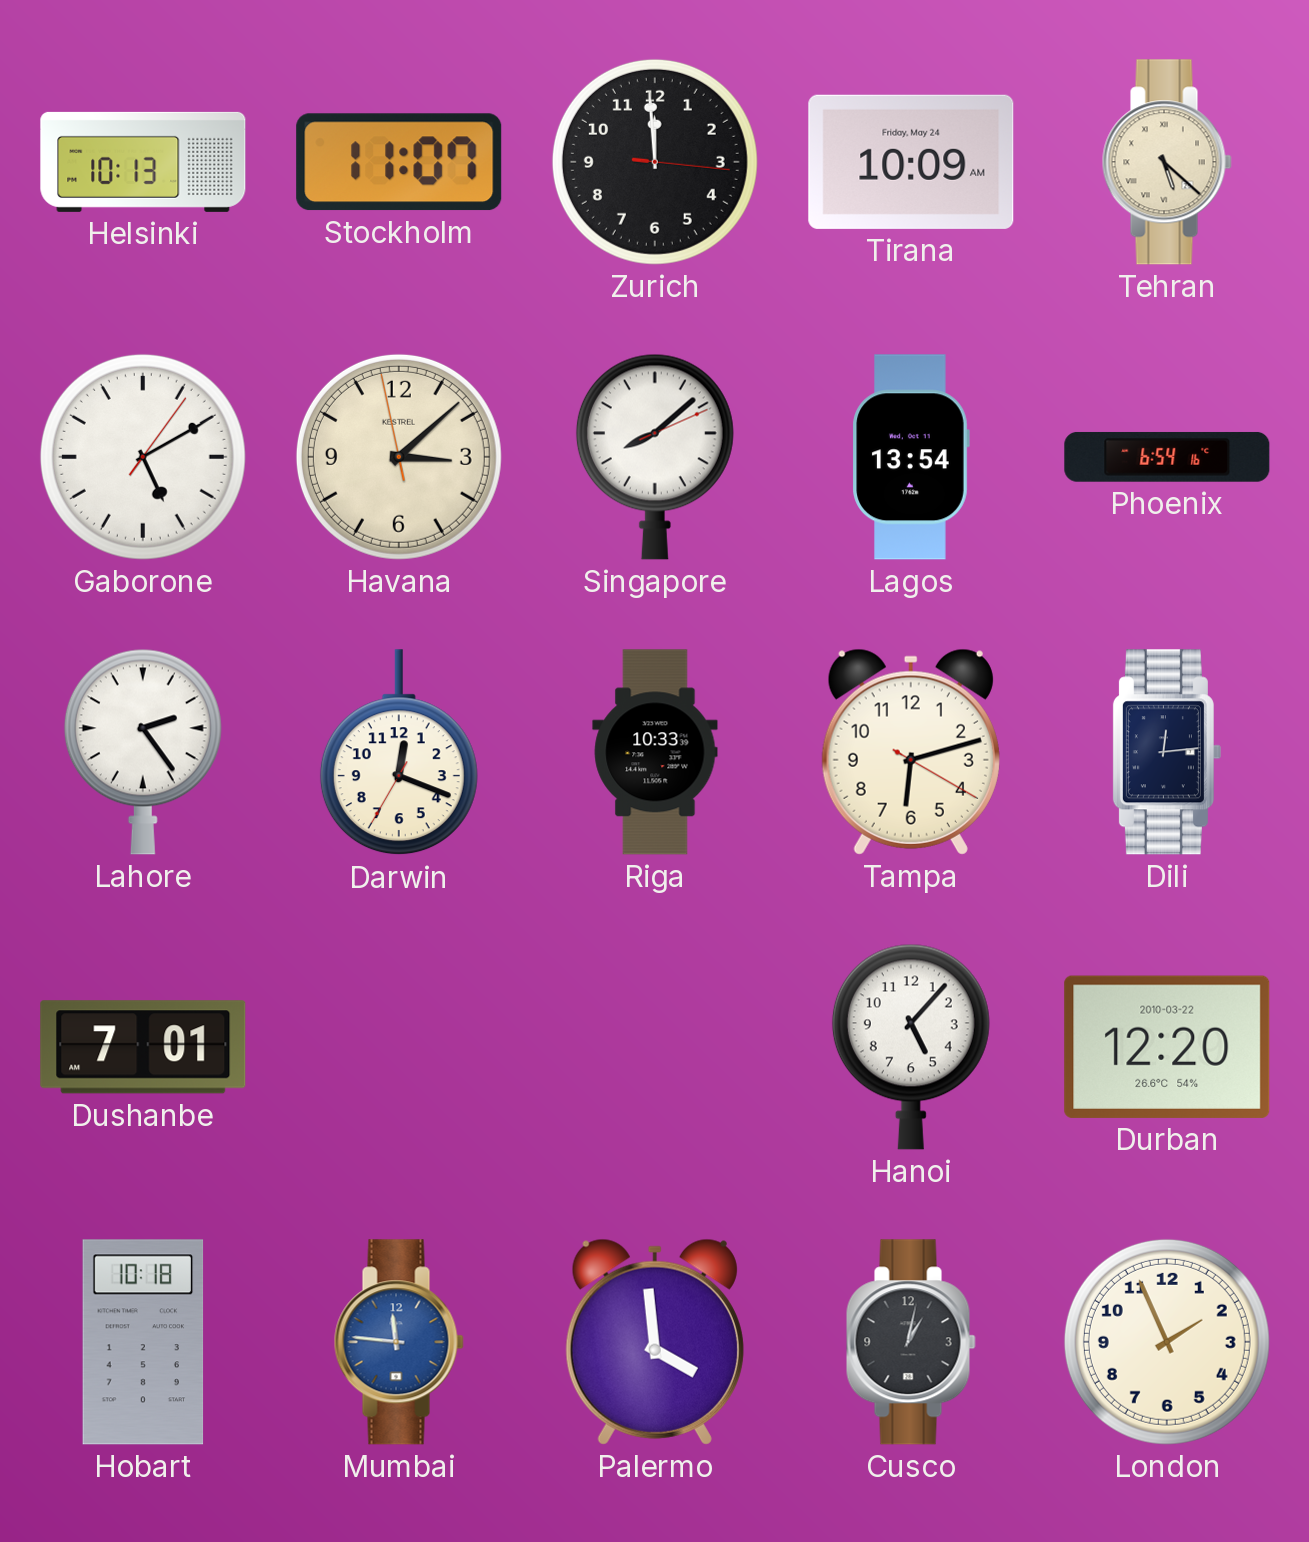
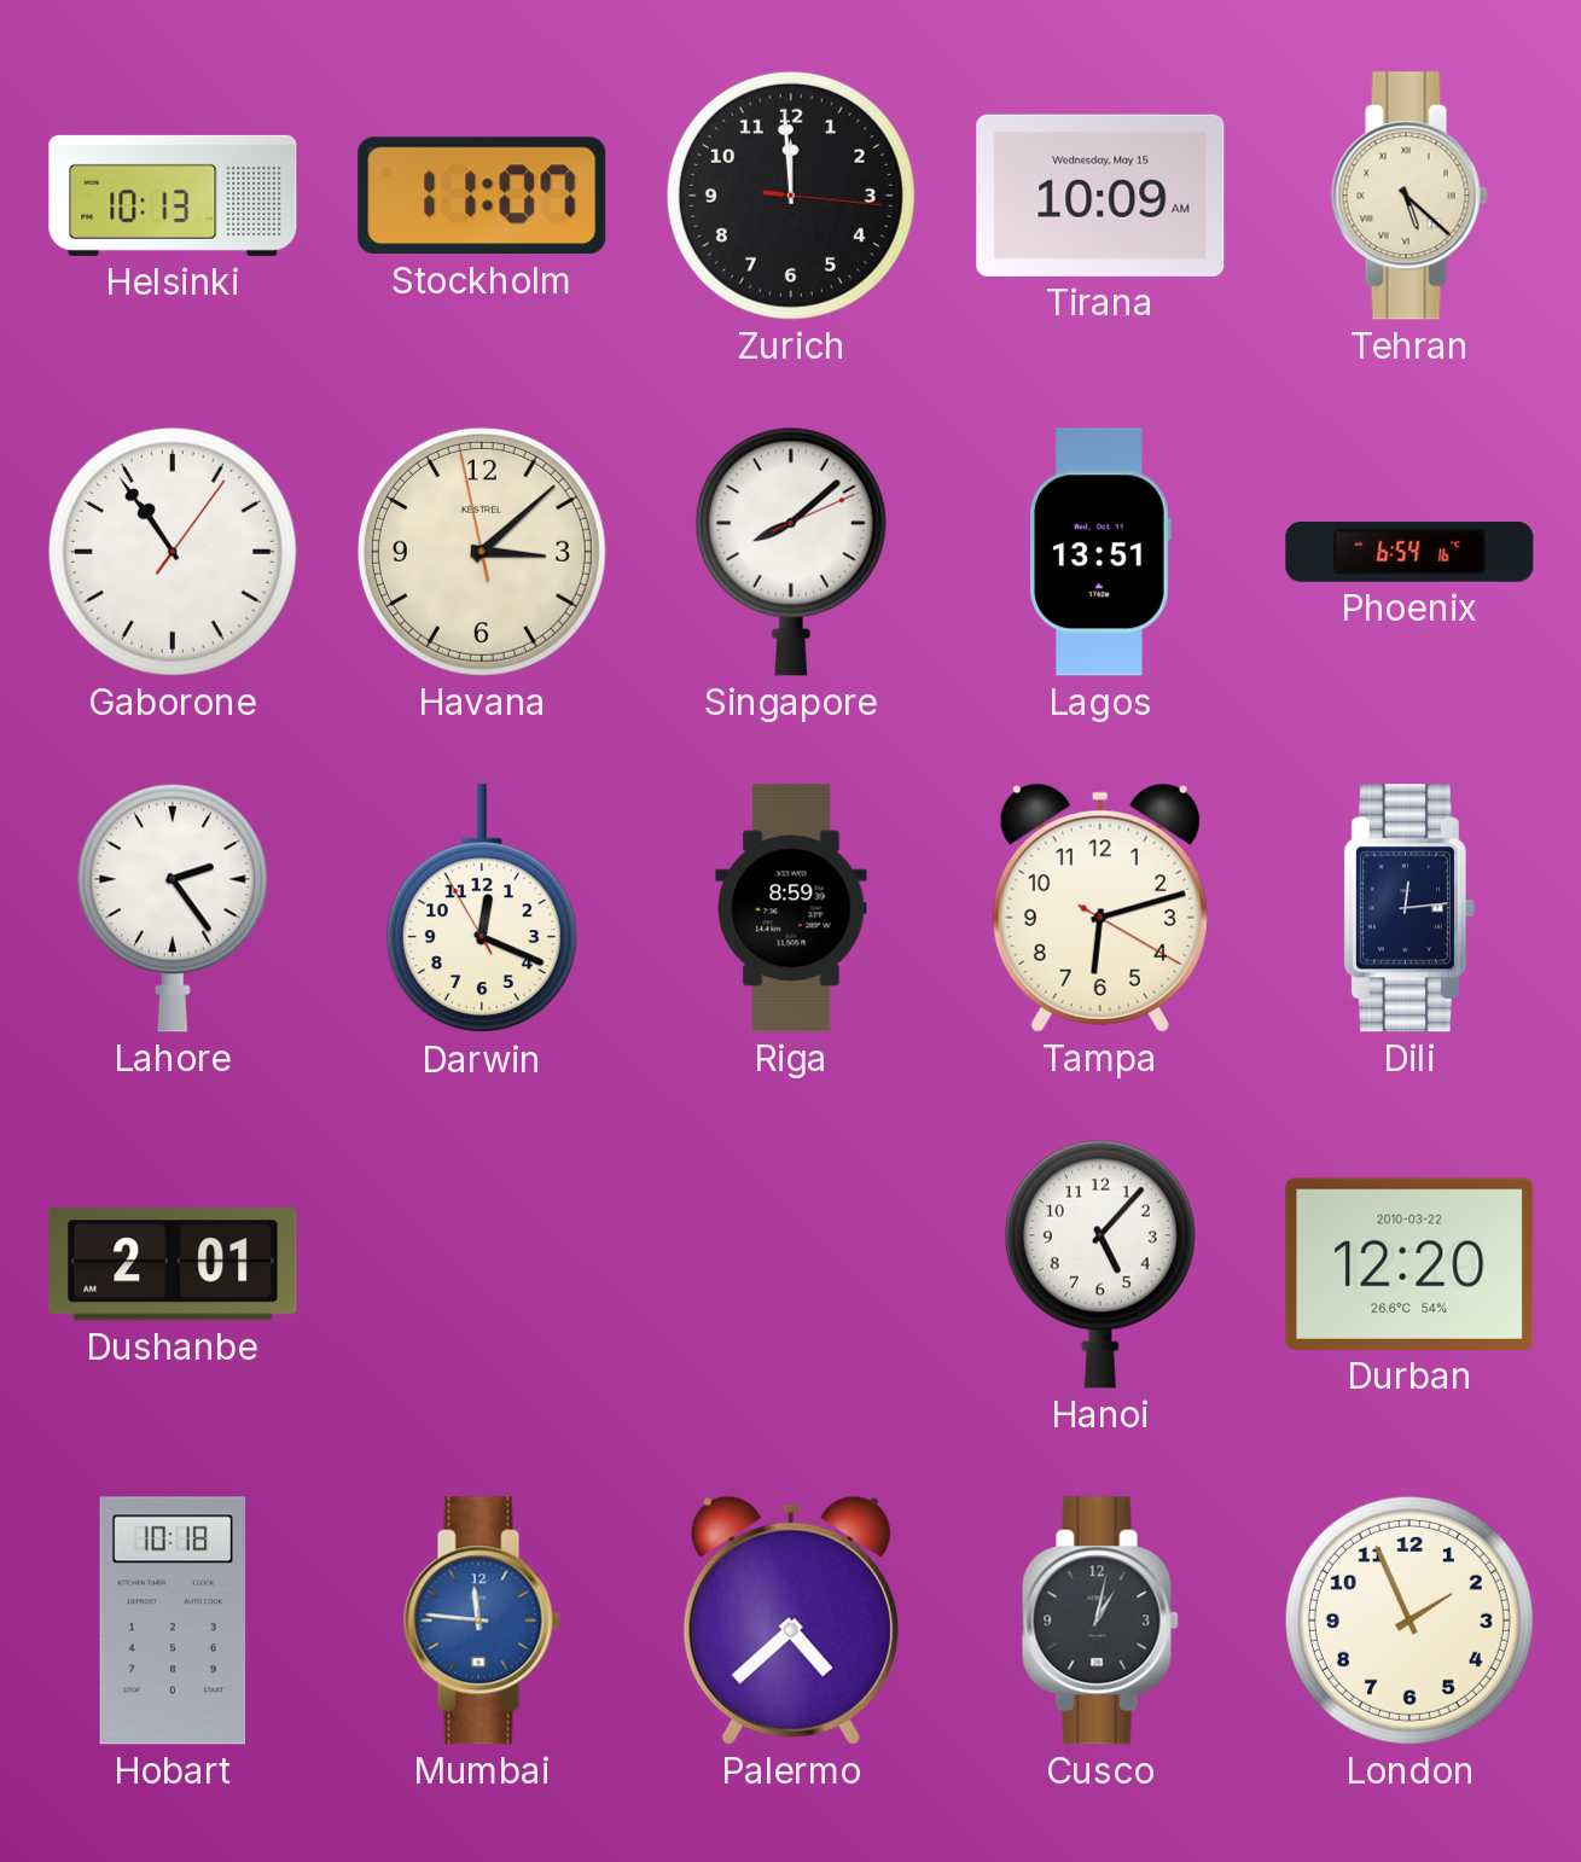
Tirana date: Friday, May 24 -> Wednesday, May 15
Gaborone: 5:10 -> 10:54
Lagos: 13:54 -> 13:51
Darwin: 12:18:35 -> 12:18:55
Riga: 10:33 -> 8:59
Dushanbe: 7:01 -> 2:01
Palermo: 3:59 -> 4:38
